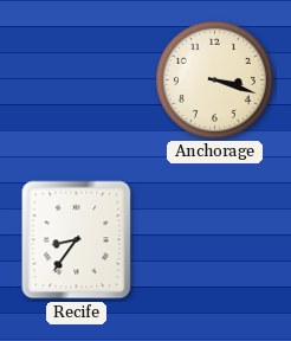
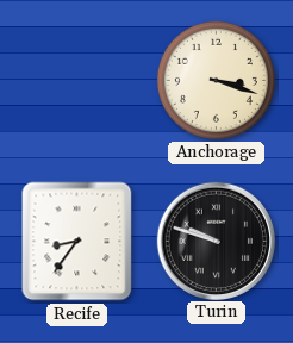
Turin: none -> 9:48
